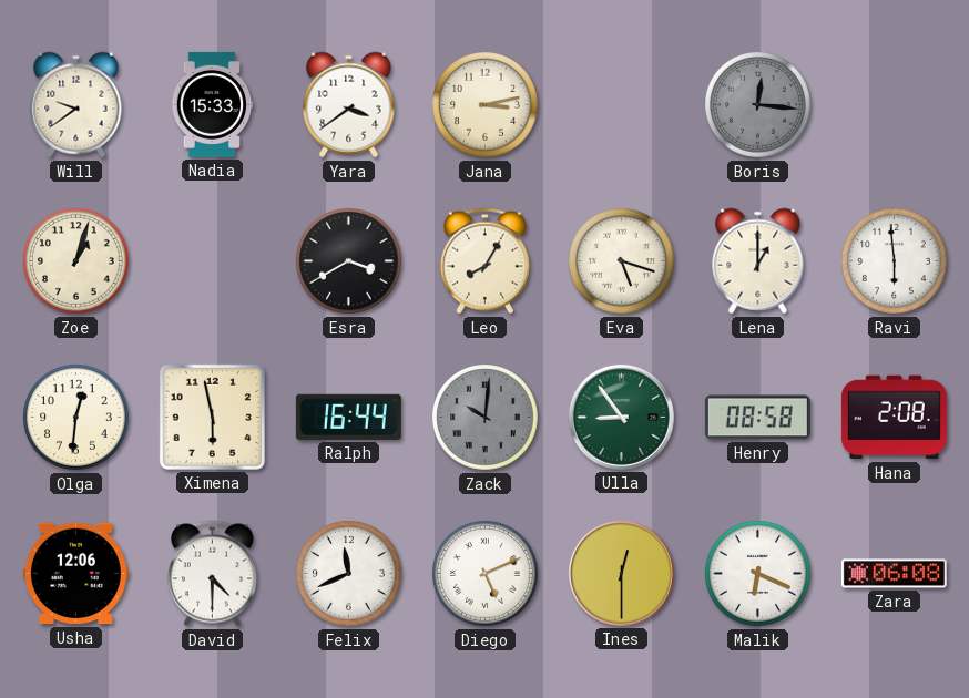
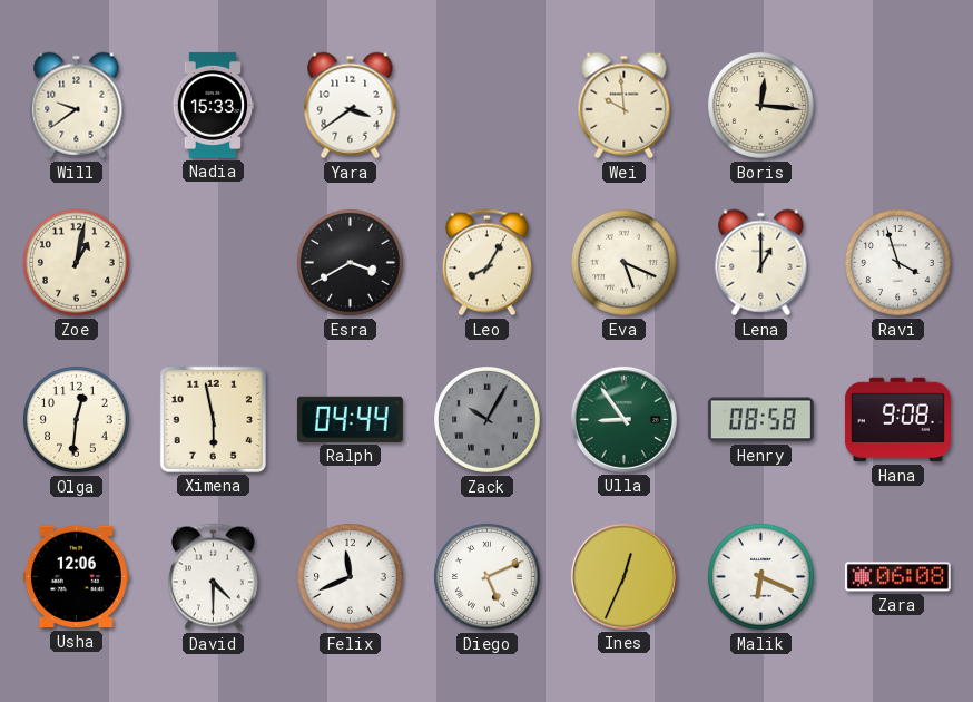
Jana: 3:13 -> none
Wei: none -> 9:59
Boris dial: grey -> cream
Zoe: 1:03 -> 1:02
Eva: 5:18 -> 5:19
Ravi: 5:59 -> 3:57
Ralph: 16:44 -> 04:44
Zack: 10:01 -> 10:05
Hana: 2:08 -> 9:08
Ines: 12:30 -> 12:34
